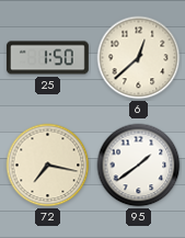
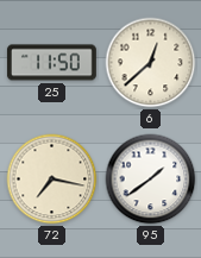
25: 1:50 -> 11:50
